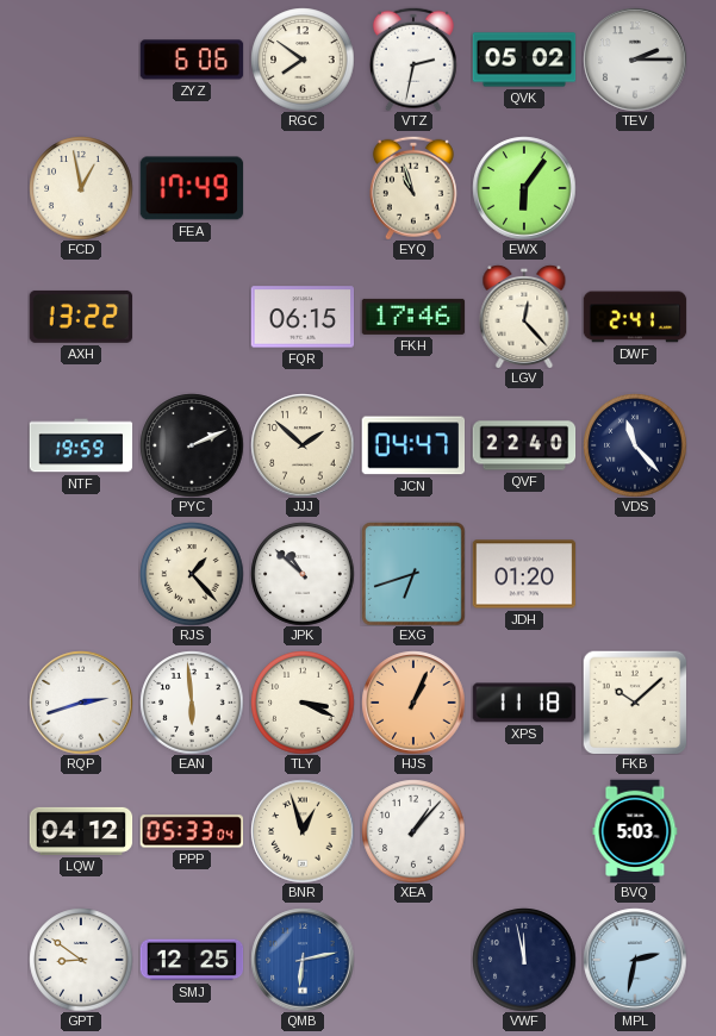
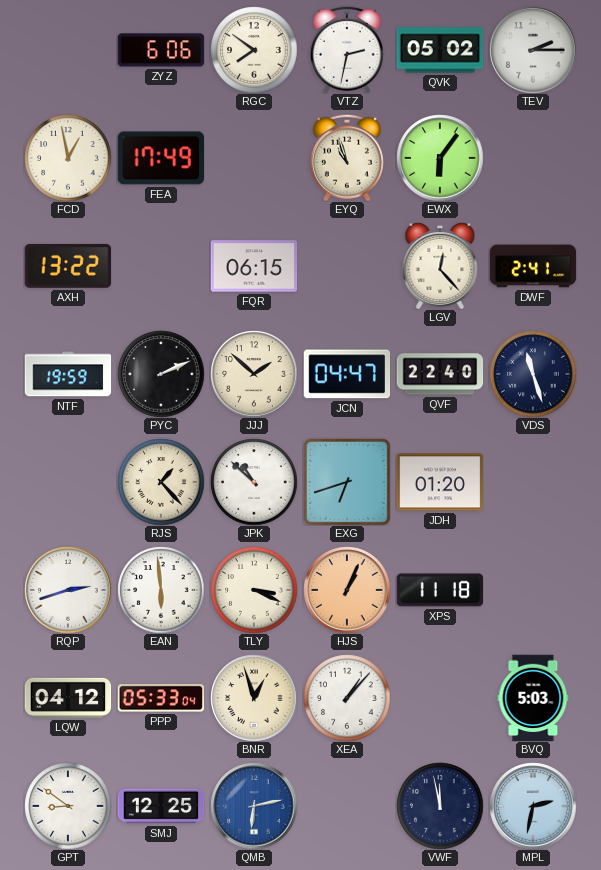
FKH: 17:46 -> none
VDS: 11:23 -> 11:27
FKB: 10:08 -> none
